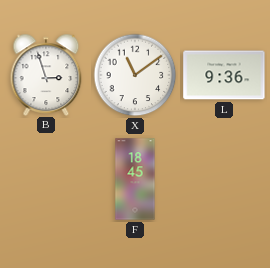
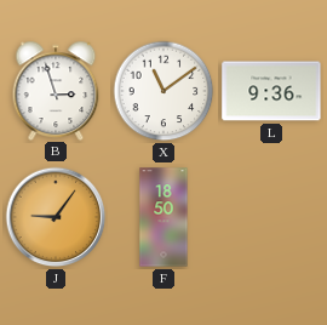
J: none -> 9:06
F: 18:45 -> 18:50
